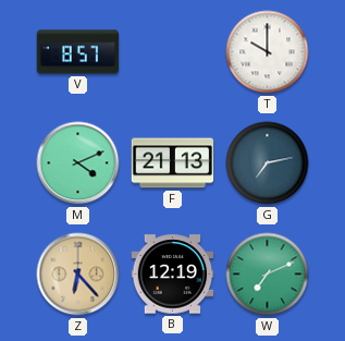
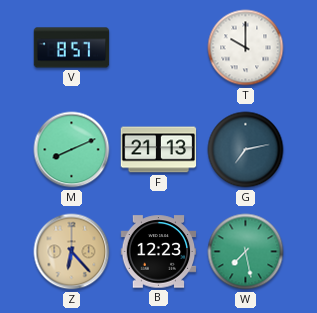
M: 4:11 -> 8:11
B: 12:19 -> 12:23
W: 7:11 -> 7:28
